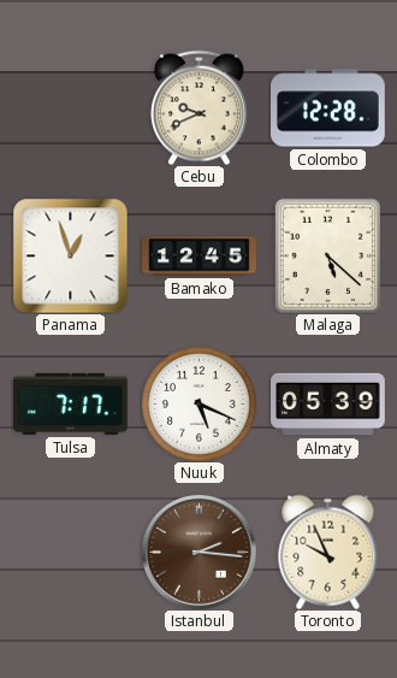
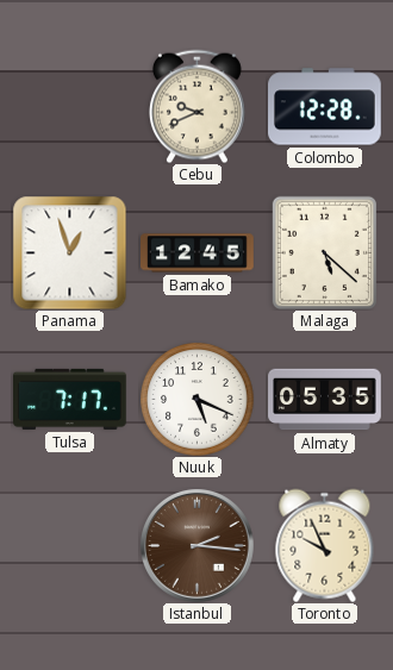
Almaty: 05:39 -> 05:35
